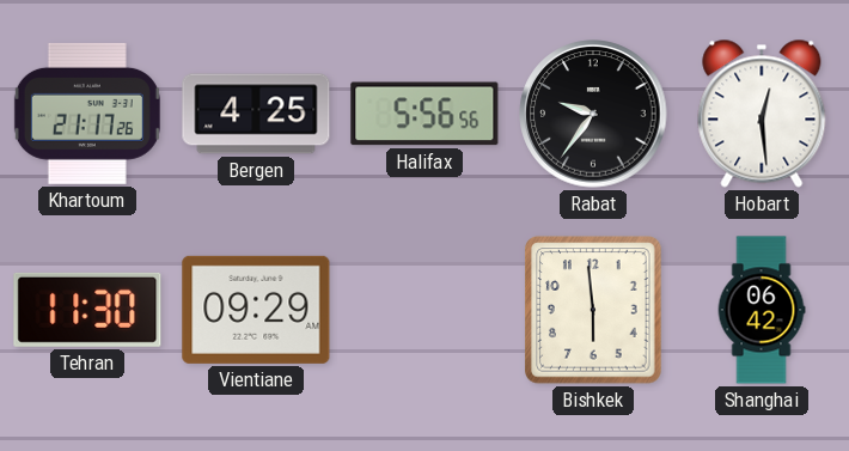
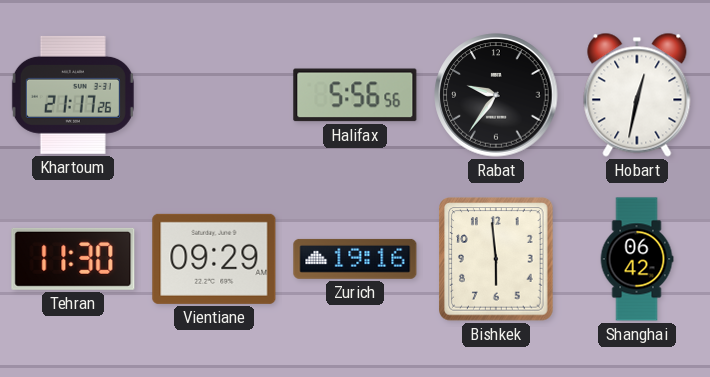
Bergen: 4:25 -> none
Hobart: 12:29 -> 12:32
Zurich: none -> 19:16
